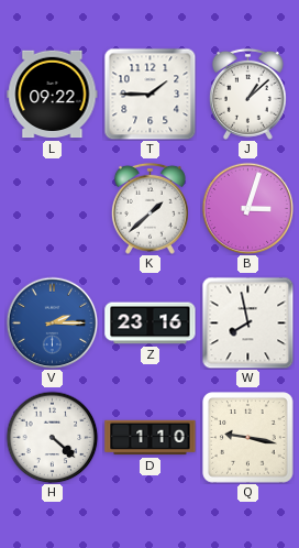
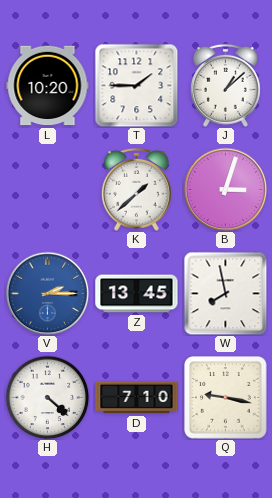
L: 09:22 -> 10:20
Z: 23:16 -> 13:45
D: 1:10 -> 7:10
